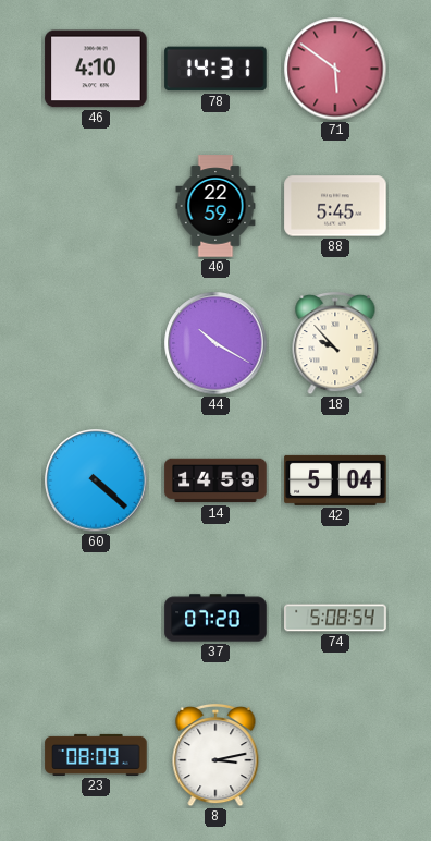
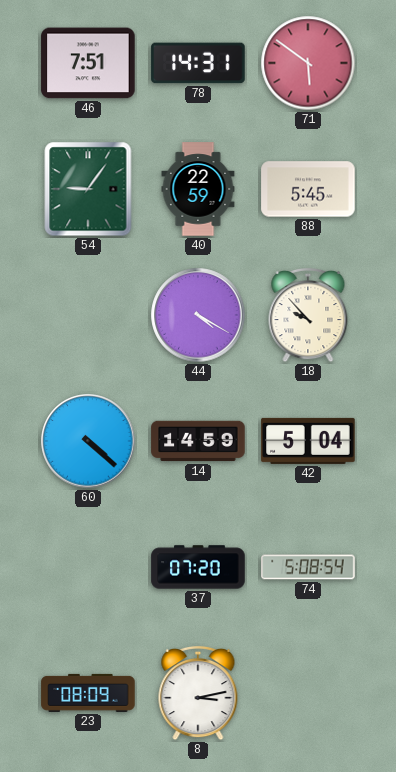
46: 4:10 -> 7:51
54: none -> 9:06
44: 10:20 -> 4:20
